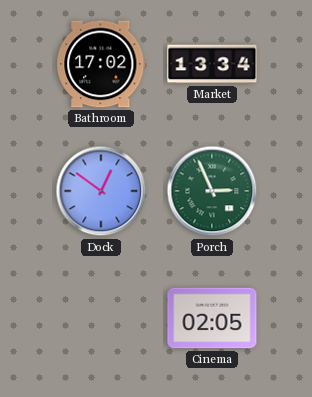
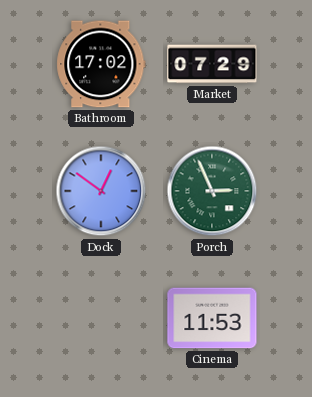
Market: 13:34 -> 07:29
Cinema: 02:05 -> 11:53
